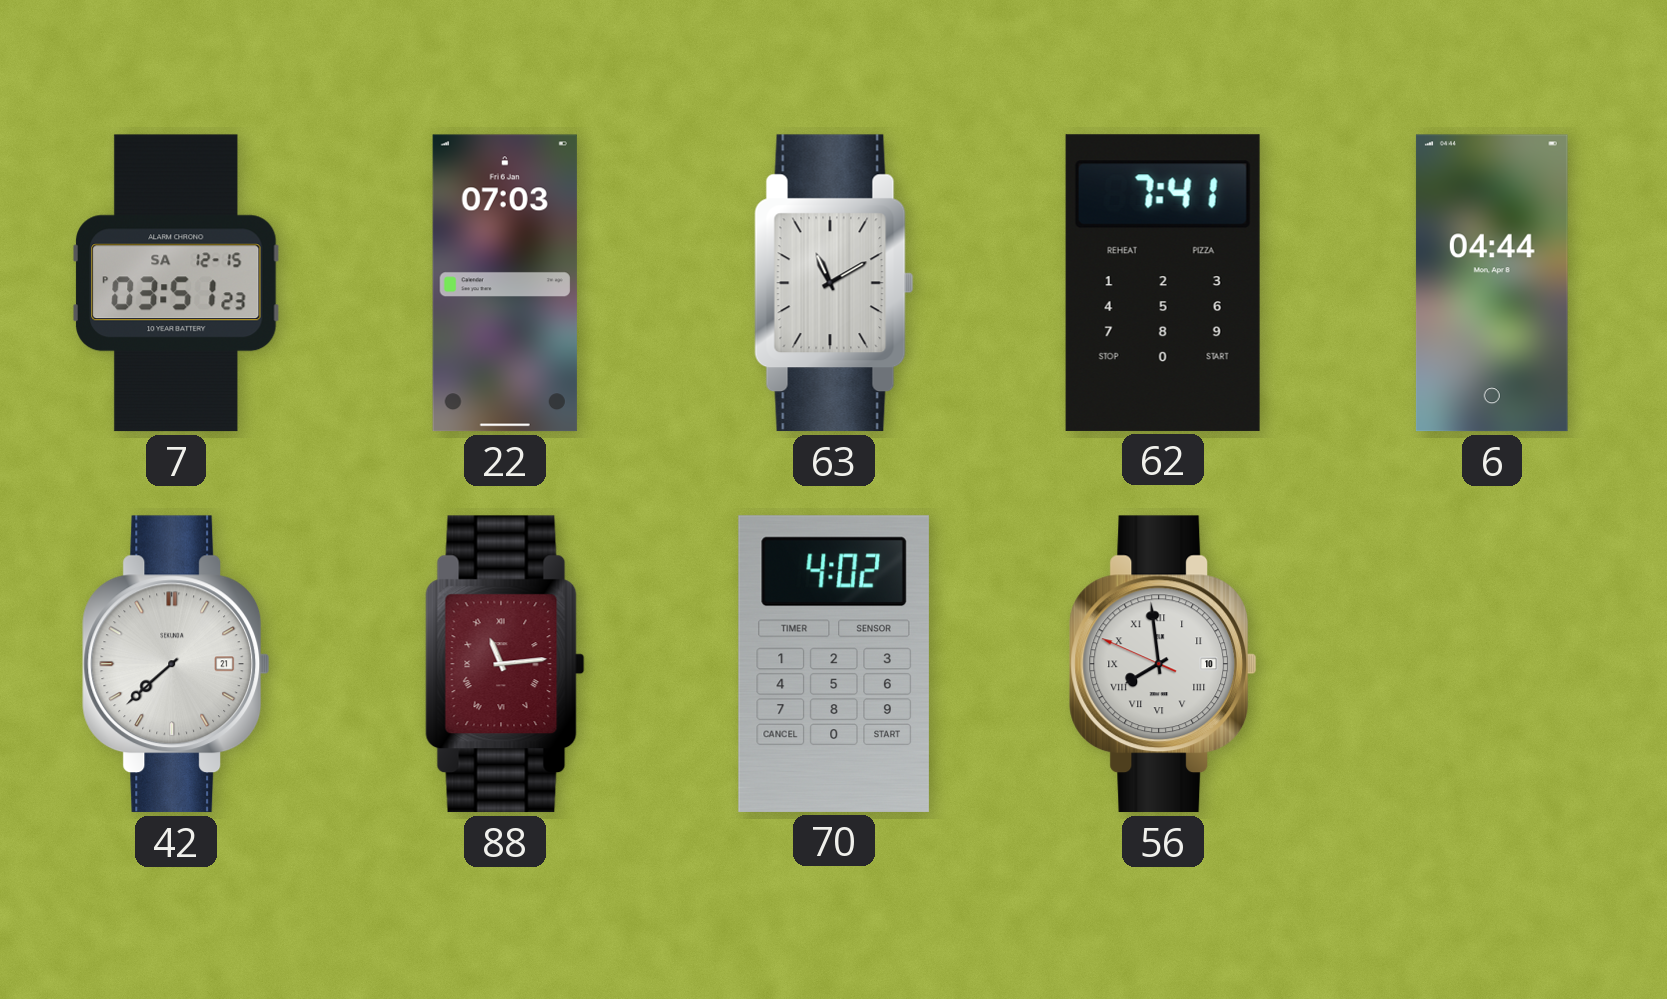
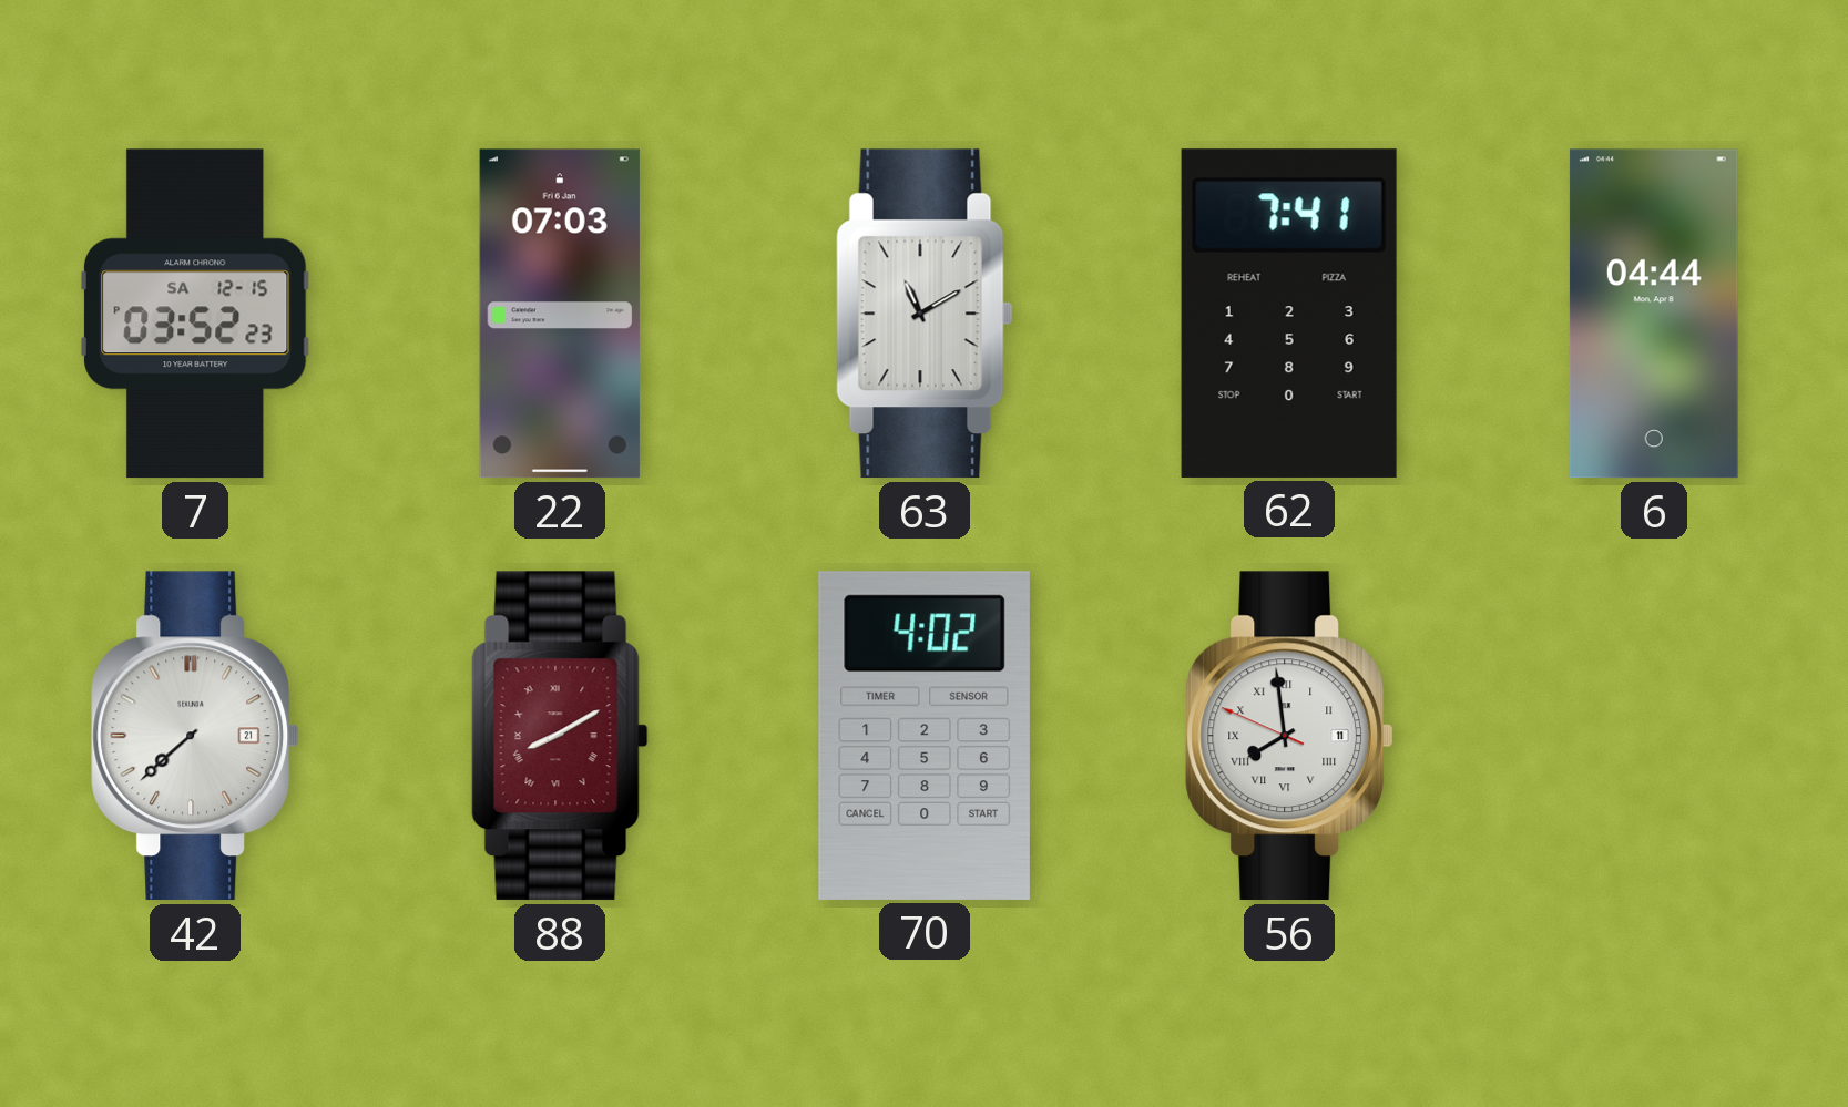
7: 03:51 -> 03:52
88: 11:14 -> 8:10
56 date: 10 -> 11
